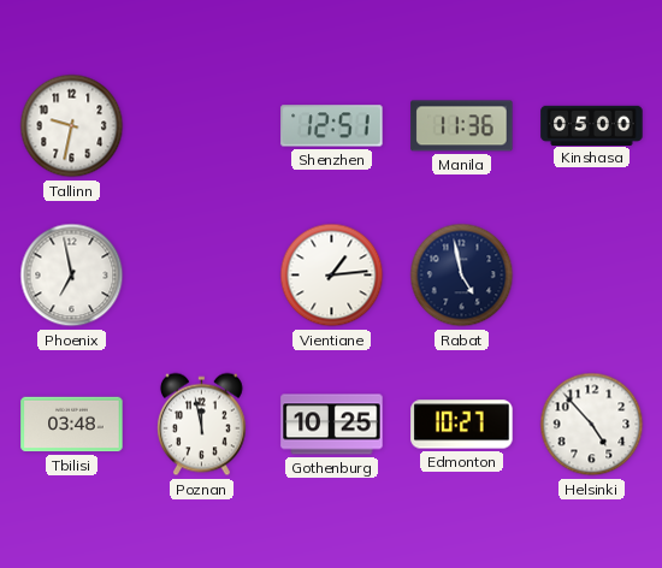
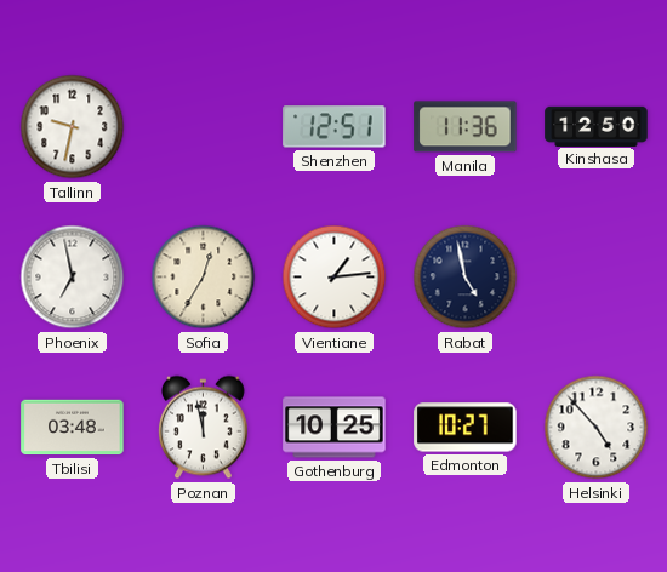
Kinshasa: 05:00 -> 12:50
Sofia: none -> 12:35
